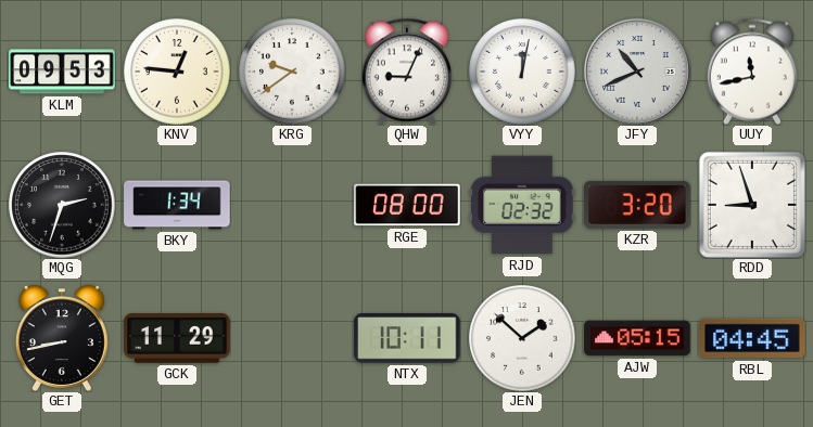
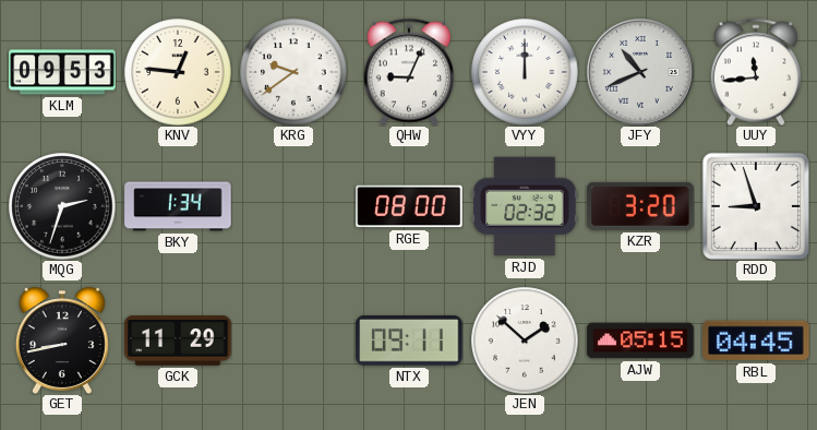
VYY: 12:02 -> 12:00
UUY: 11:43 -> 11:44
NTX: 10:11 -> 09:11
